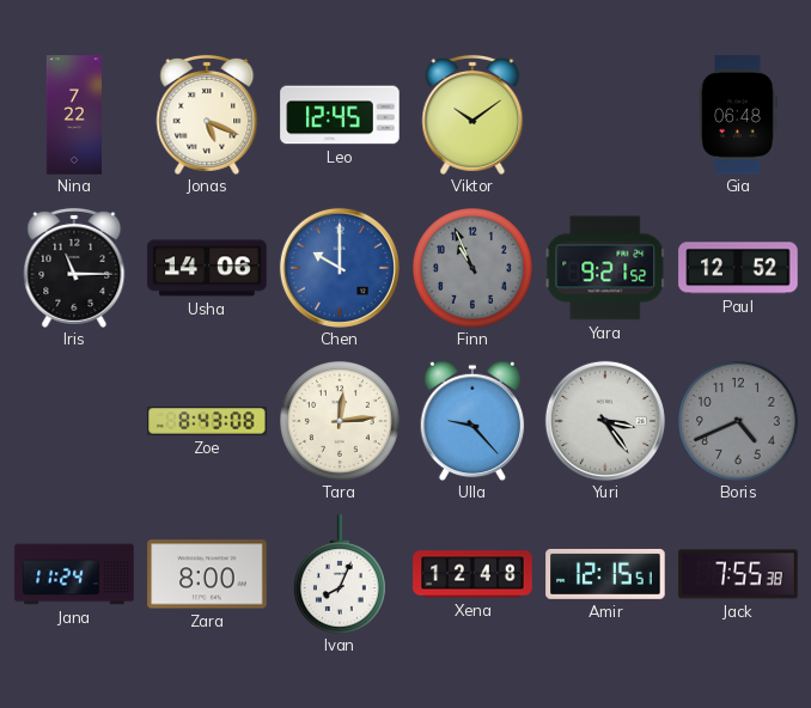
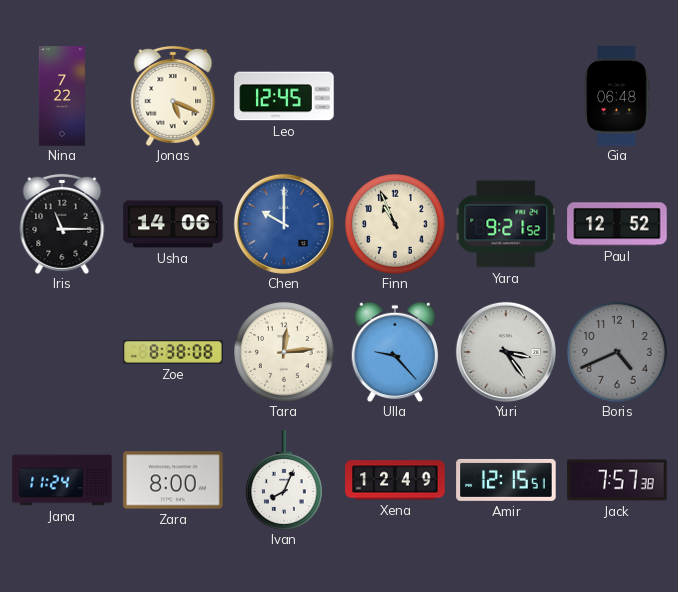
Viktor: 10:09 -> none
Finn dial: grey -> cream
Zoe: 8:43 -> 8:38
Xena: 12:48 -> 12:49
Jack: 7:55 -> 7:57
